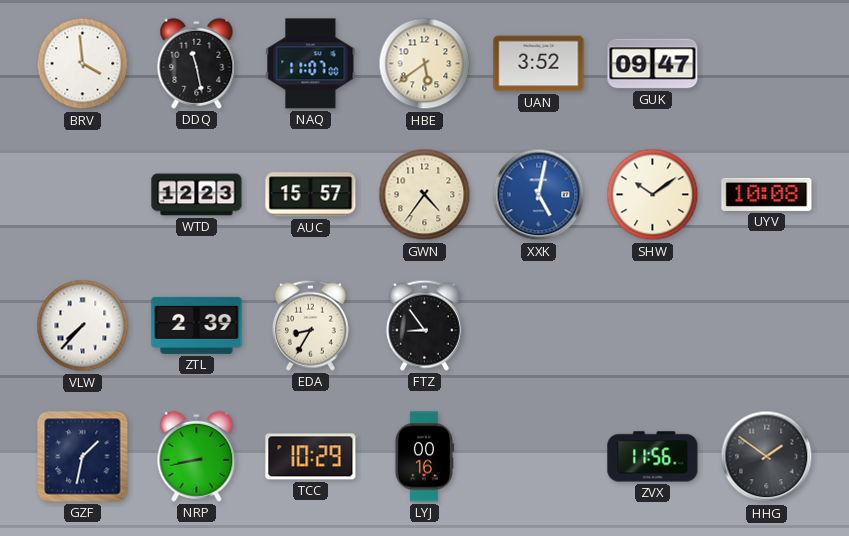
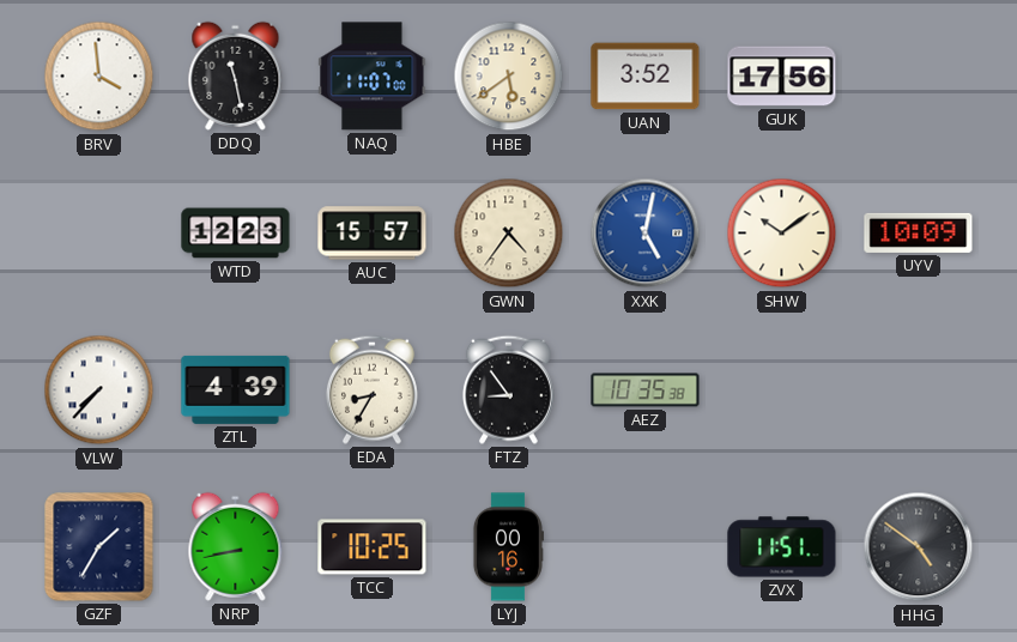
GUK: 09:47 -> 17:56
UYV: 10:08 -> 10:09
ZTL: 2:39 -> 4:39
AEZ: none -> 10:35
GZF: 1:32 -> 1:35
TCC: 10:29 -> 10:25
ZVX: 11:56 -> 11:51
HHG: 1:51 -> 4:51
